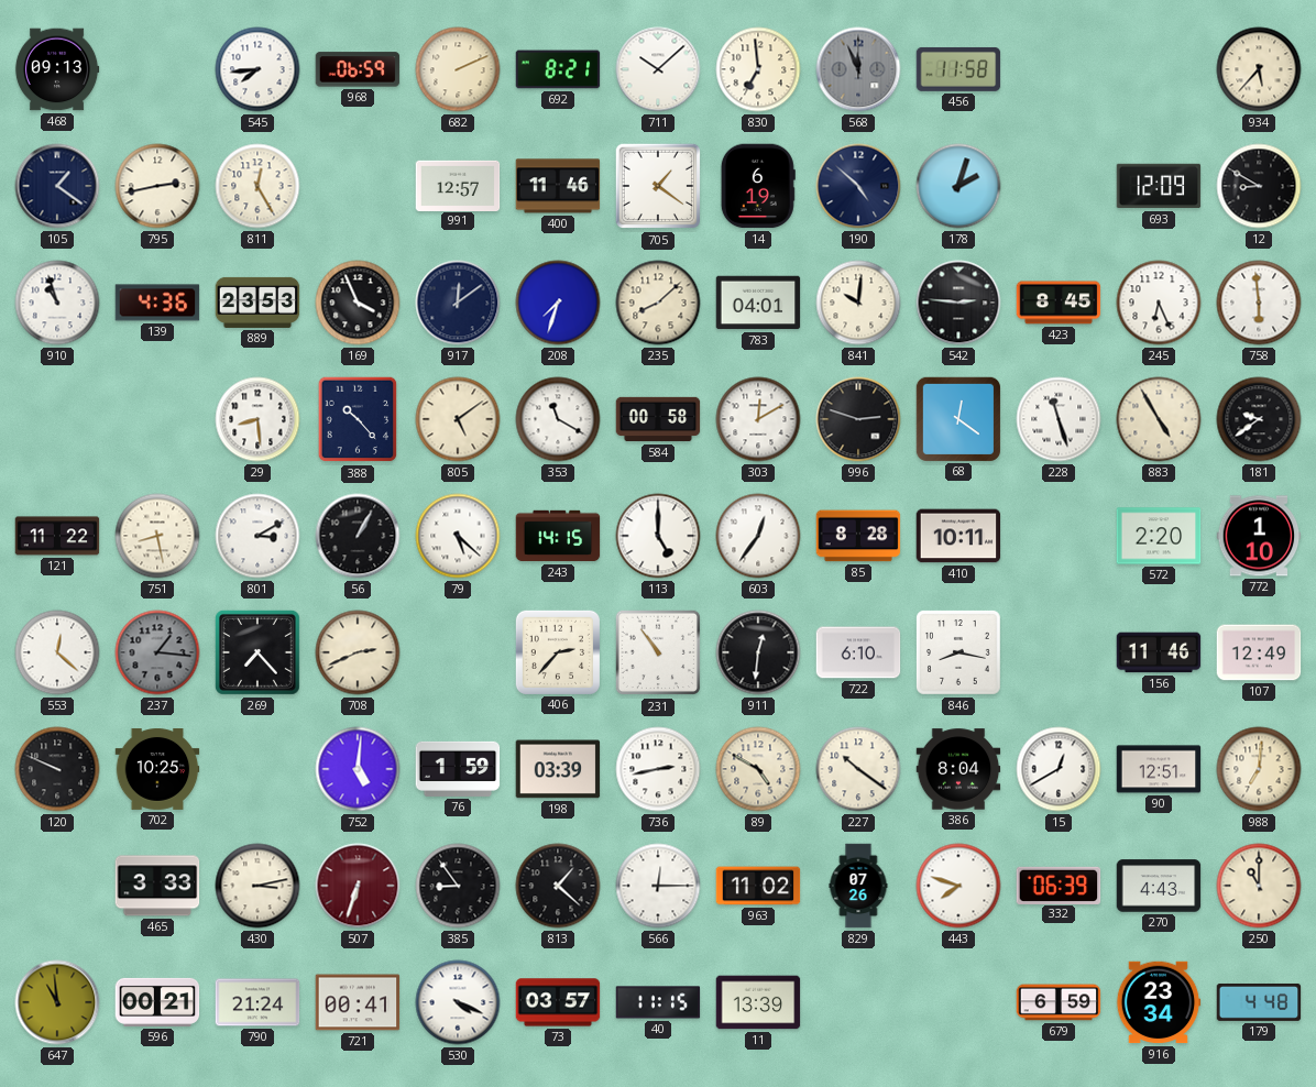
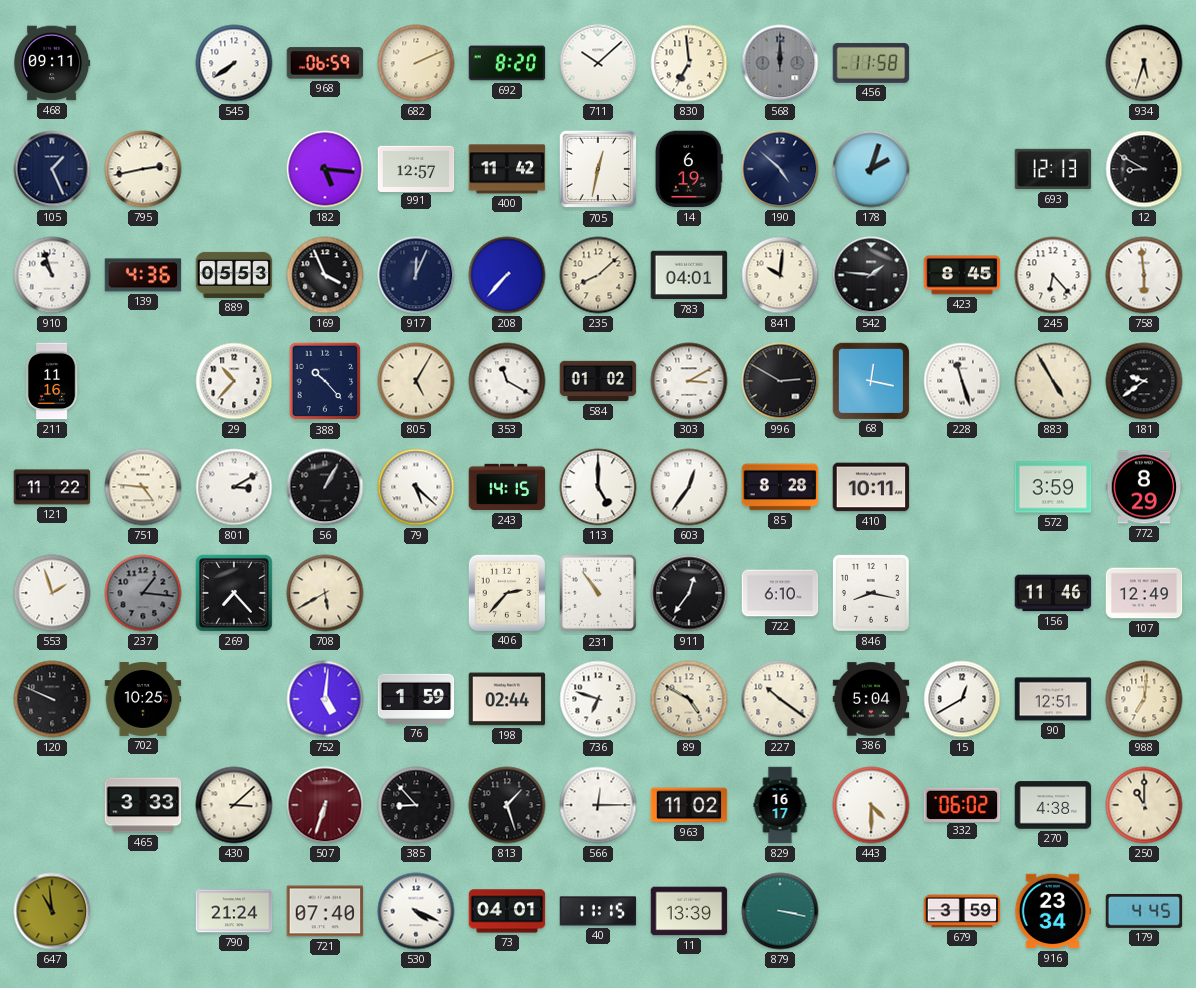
468: 09:13 -> 09:11
545: 7:44 -> 7:39
692: 8:21 -> 8:20
568: 11:56 -> 12:00
934: 5:37 -> 5:33
105: 1:21 -> 1:26
811: 12:25 -> none
182: none -> 5:16
400: 11:46 -> 11:42
705: 1:21 -> 12:32
693: 12:09 -> 12:13
889: 23:53 -> 05:53
917: 12:09 -> 12:04
208: 7:33 -> 7:37
542: 2:46 -> 1:46
245: 6:26 -> 6:23
211: none -> 11:16
29: 8:29 -> 10:37
805: 5:09 -> 5:05
584: 00:58 -> 01:02
303: 12:10 -> 3:10
996: 2:48 -> 2:50
68: 12:21 -> 12:17
751: 8:28 -> 4:46
572: 2:20 -> 3:59
772: 1:10 -> 8:29
553: 12:22 -> 1:57
708: 2:41 -> 5:40
911: 12:31 -> 12:36
198: 03:39 -> 02:44
736: 2:43 -> 6:48
386: 8:04 -> 5:04
430: 3:13 -> 3:08
385: 8:54 -> 8:53
813: 1:22 -> 1:27
829: 07:26 -> 16:17
443: 7:48 -> 4:30
332: 06:39 -> 06:02
270: 4:43 -> 4:38
596: 00:21 -> none
721: 00:41 -> 07:40
73: 03:57 -> 04:01
879: none -> 3:17
679: 6:59 -> 3:59
179: 4:48 -> 4:45
